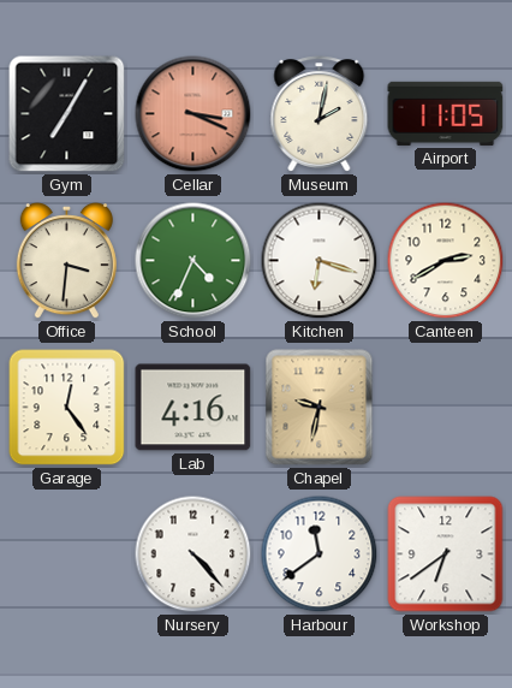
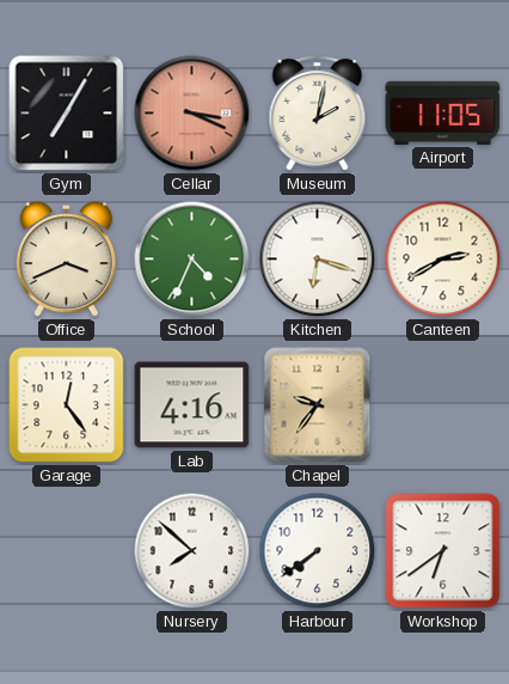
Office: 3:31 -> 3:41
Chapel: 9:32 -> 9:36
Nursery: 4:23 -> 7:52
Harbour: 11:39 -> 7:39
